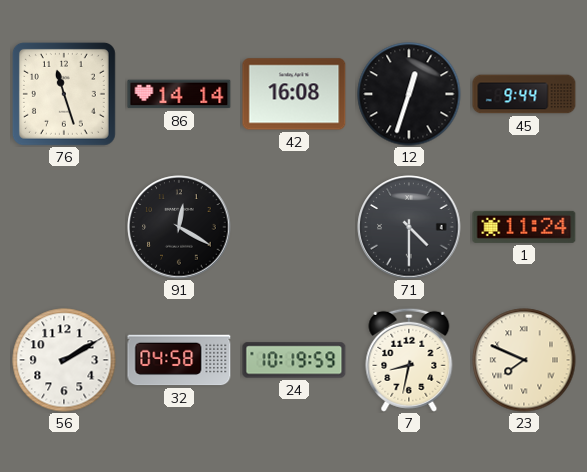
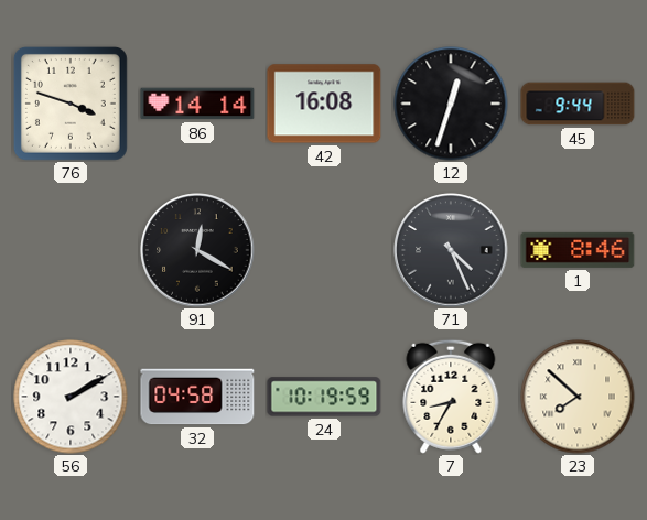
76: 11:27 -> 3:48
71: 4:30 -> 4:26
1: 11:24 -> 8:46
7: 8:32 -> 8:35
23: 7:49 -> 7:52
